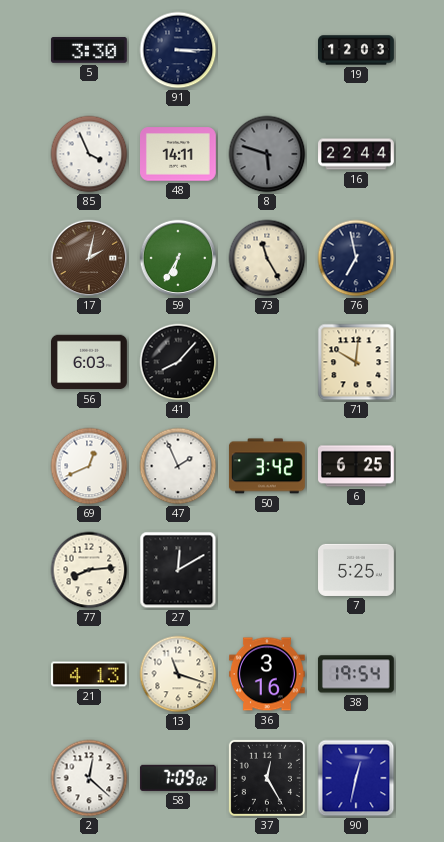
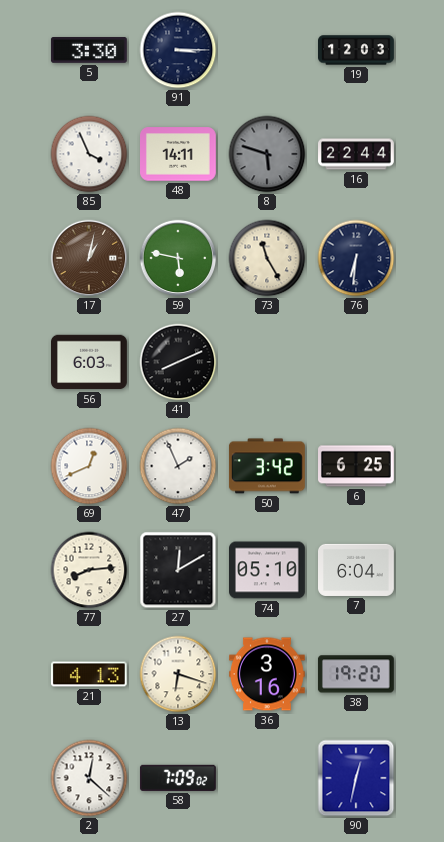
17: 2:02 -> 1:02
59: 6:35 -> 5:47
76: 6:58 -> 6:31
41: 8:07 -> 8:11
71: 10:01 -> none
74: none -> 05:10
7: 5:25 -> 6:04
13: 11:18 -> 6:18
38: 19:54 -> 19:20
37: 12:25 -> none
